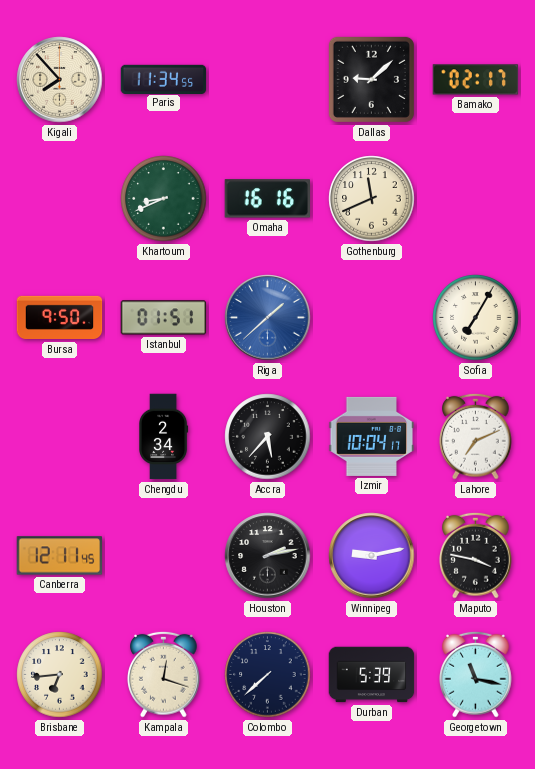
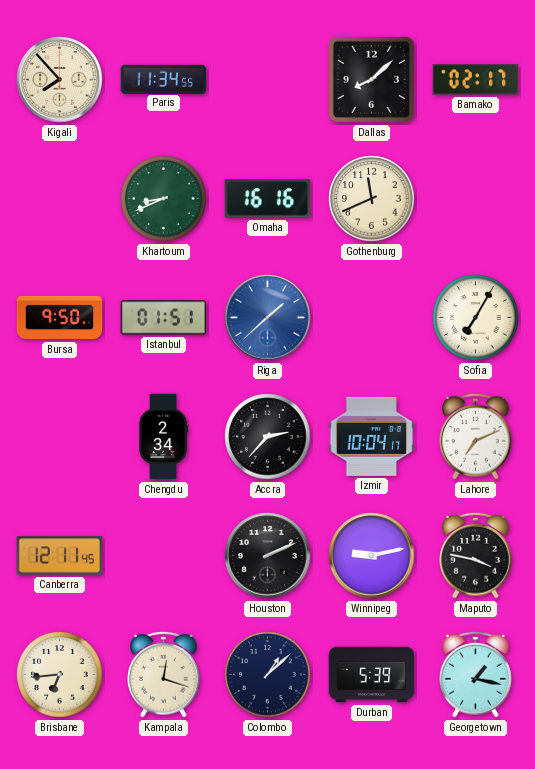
Dallas: 9:08 -> 8:08
Accra: 5:37 -> 2:37
Houston: 2:13 -> 2:11
Colombo: 7:38 -> 1:08
Georgetown: 11:17 -> 1:17
